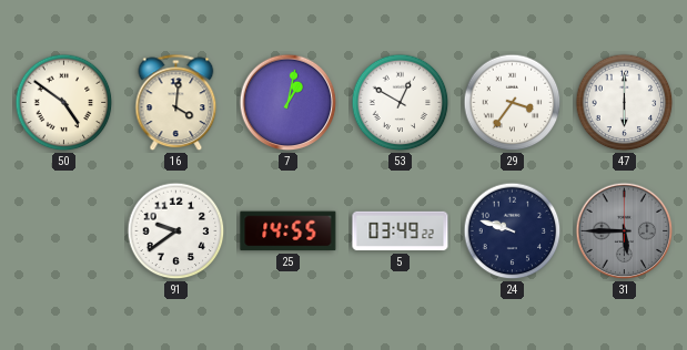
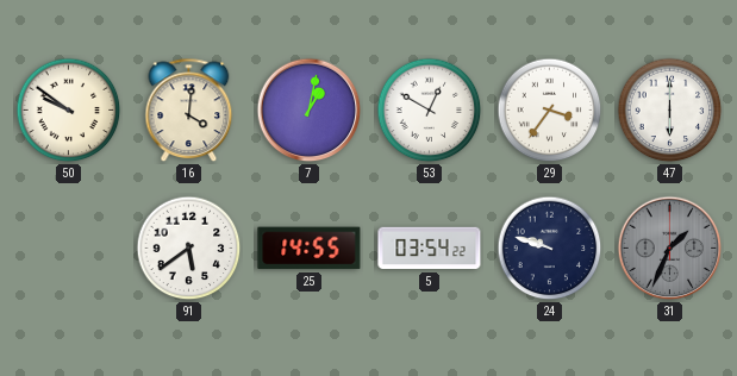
50: 4:51 -> 9:51
91: 9:39 -> 5:39
5: 03:49 -> 03:54
31: 5:45 -> 1:34
